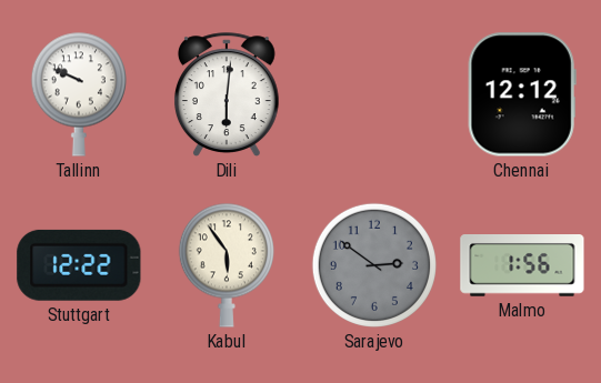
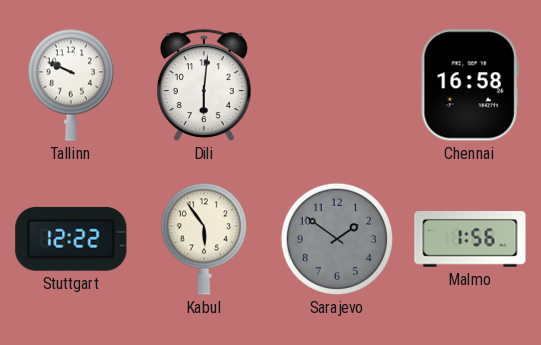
Chennai: 12:12 -> 16:58
Sarajevo: 2:51 -> 1:51
